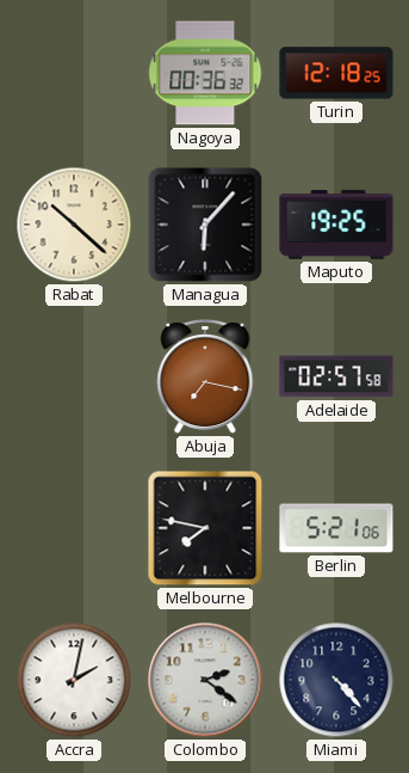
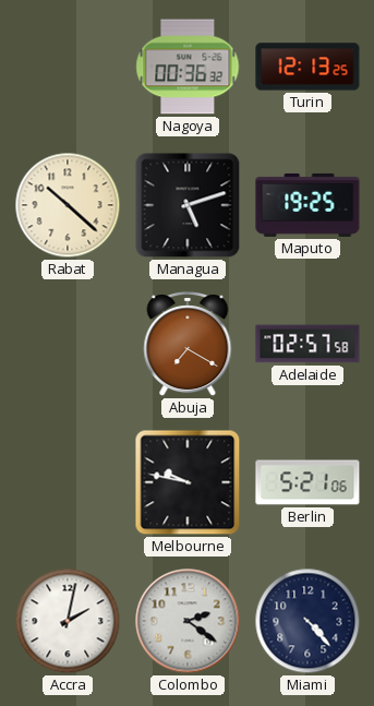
Turin: 12:18 -> 12:13
Managua: 6:07 -> 5:12
Abuja: 7:17 -> 7:20
Melbourne: 7:47 -> 9:47
